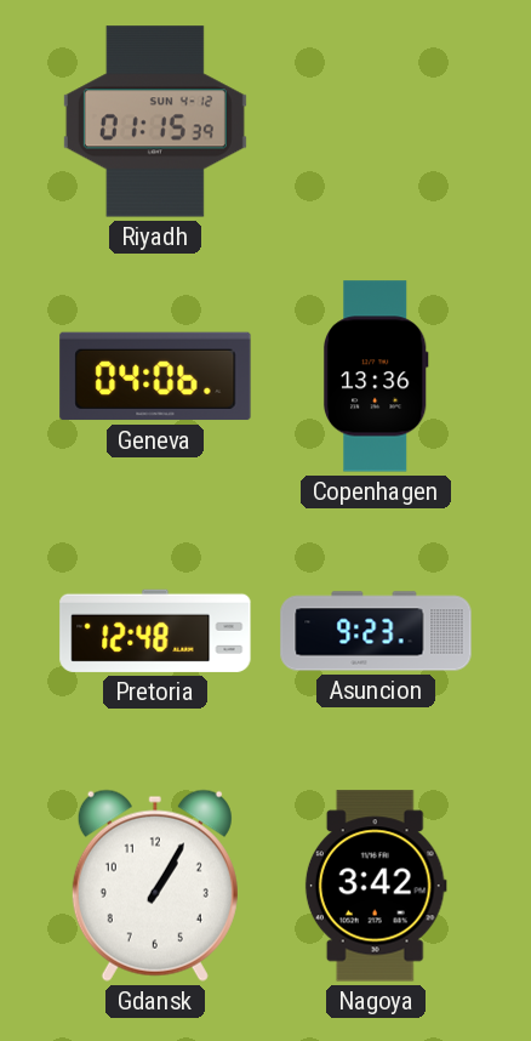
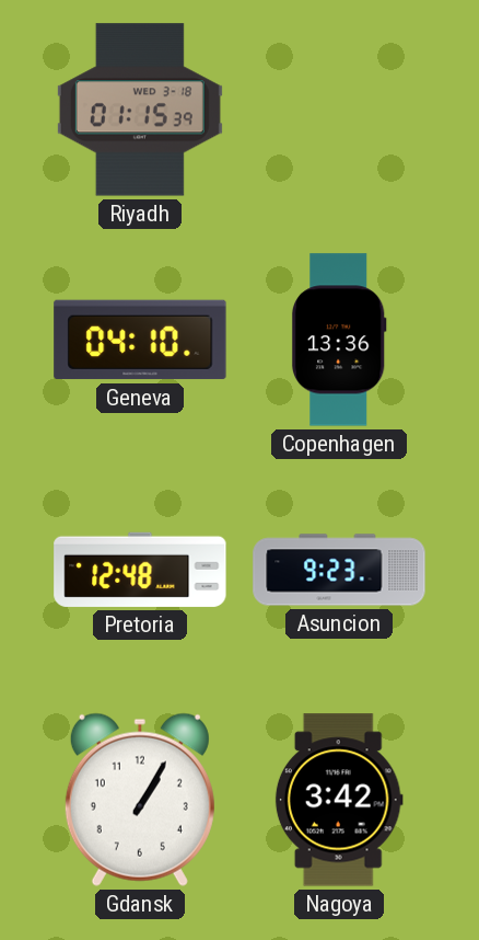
Riyadh date: SUN 4-12 -> WED 3-18
Geneva: 04:06 -> 04:10
